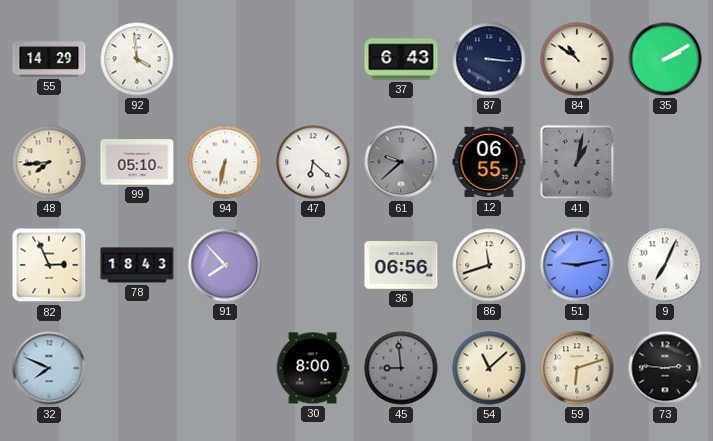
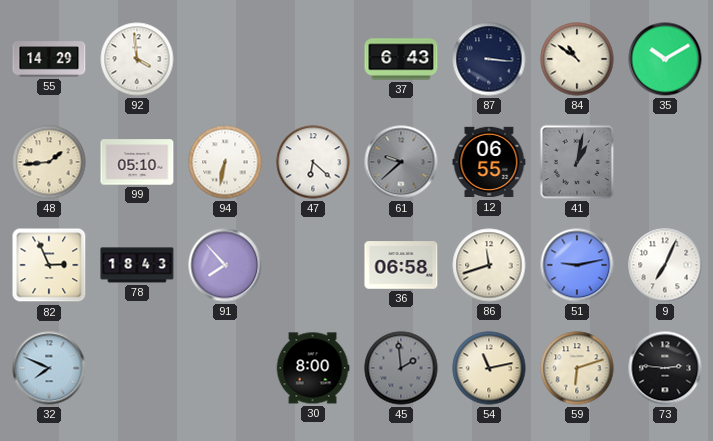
35: 2:10 -> 10:10
48: 7:44 -> 1:44
36: 06:56 -> 06:58
45: 8:59 -> 1:59
54: 11:08 -> 11:13
